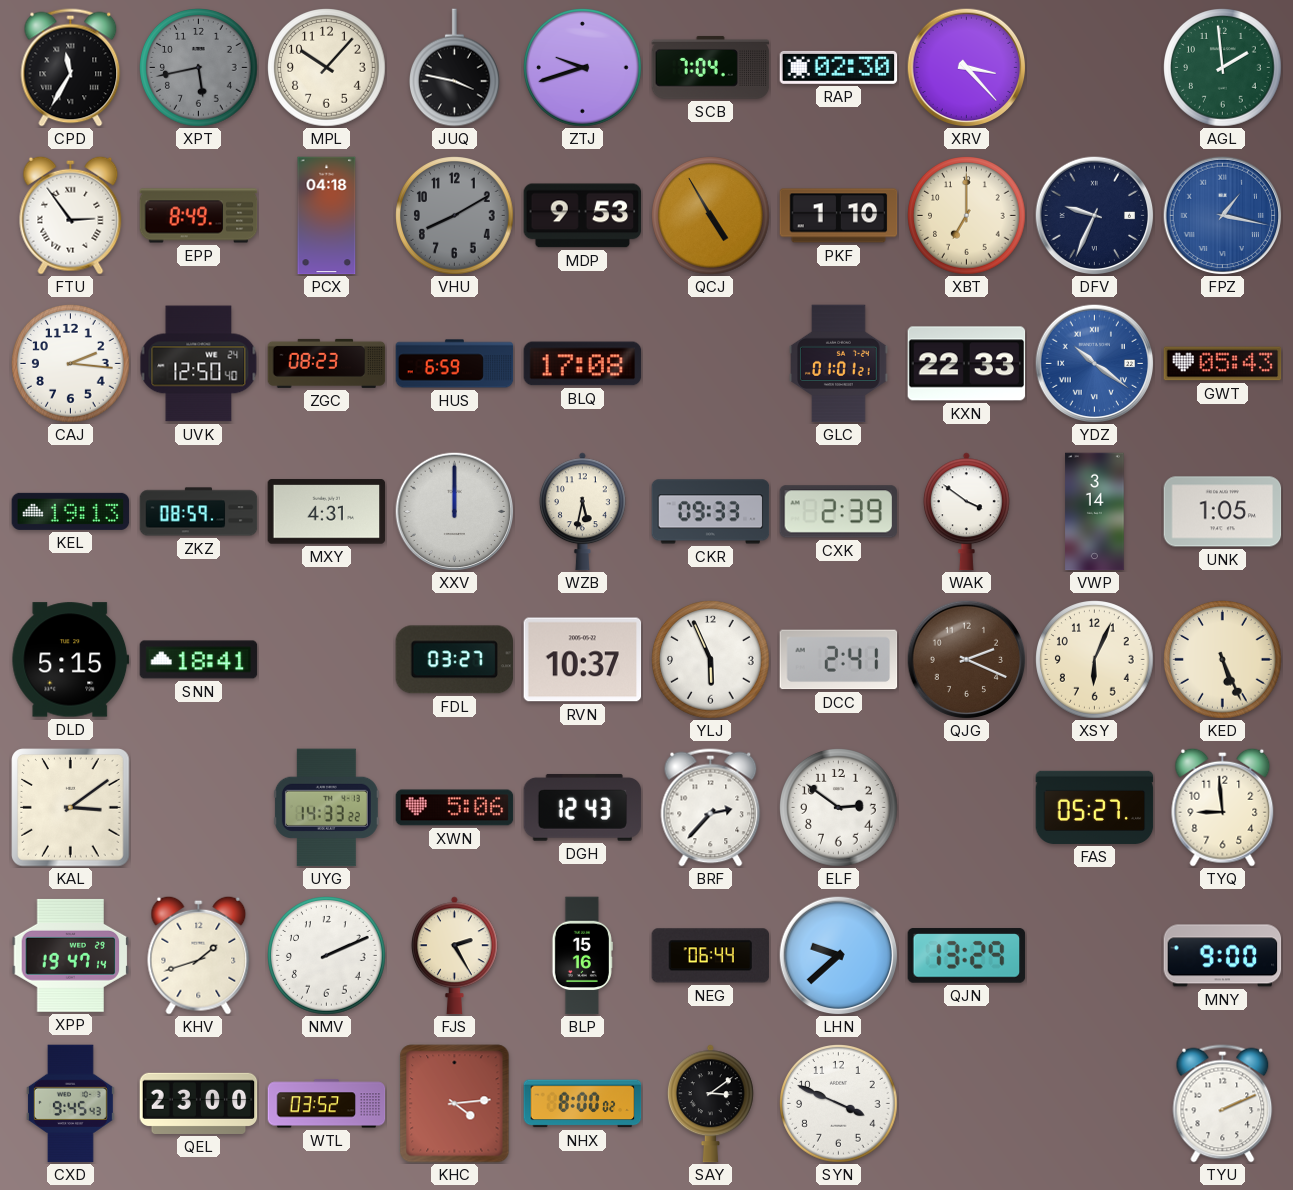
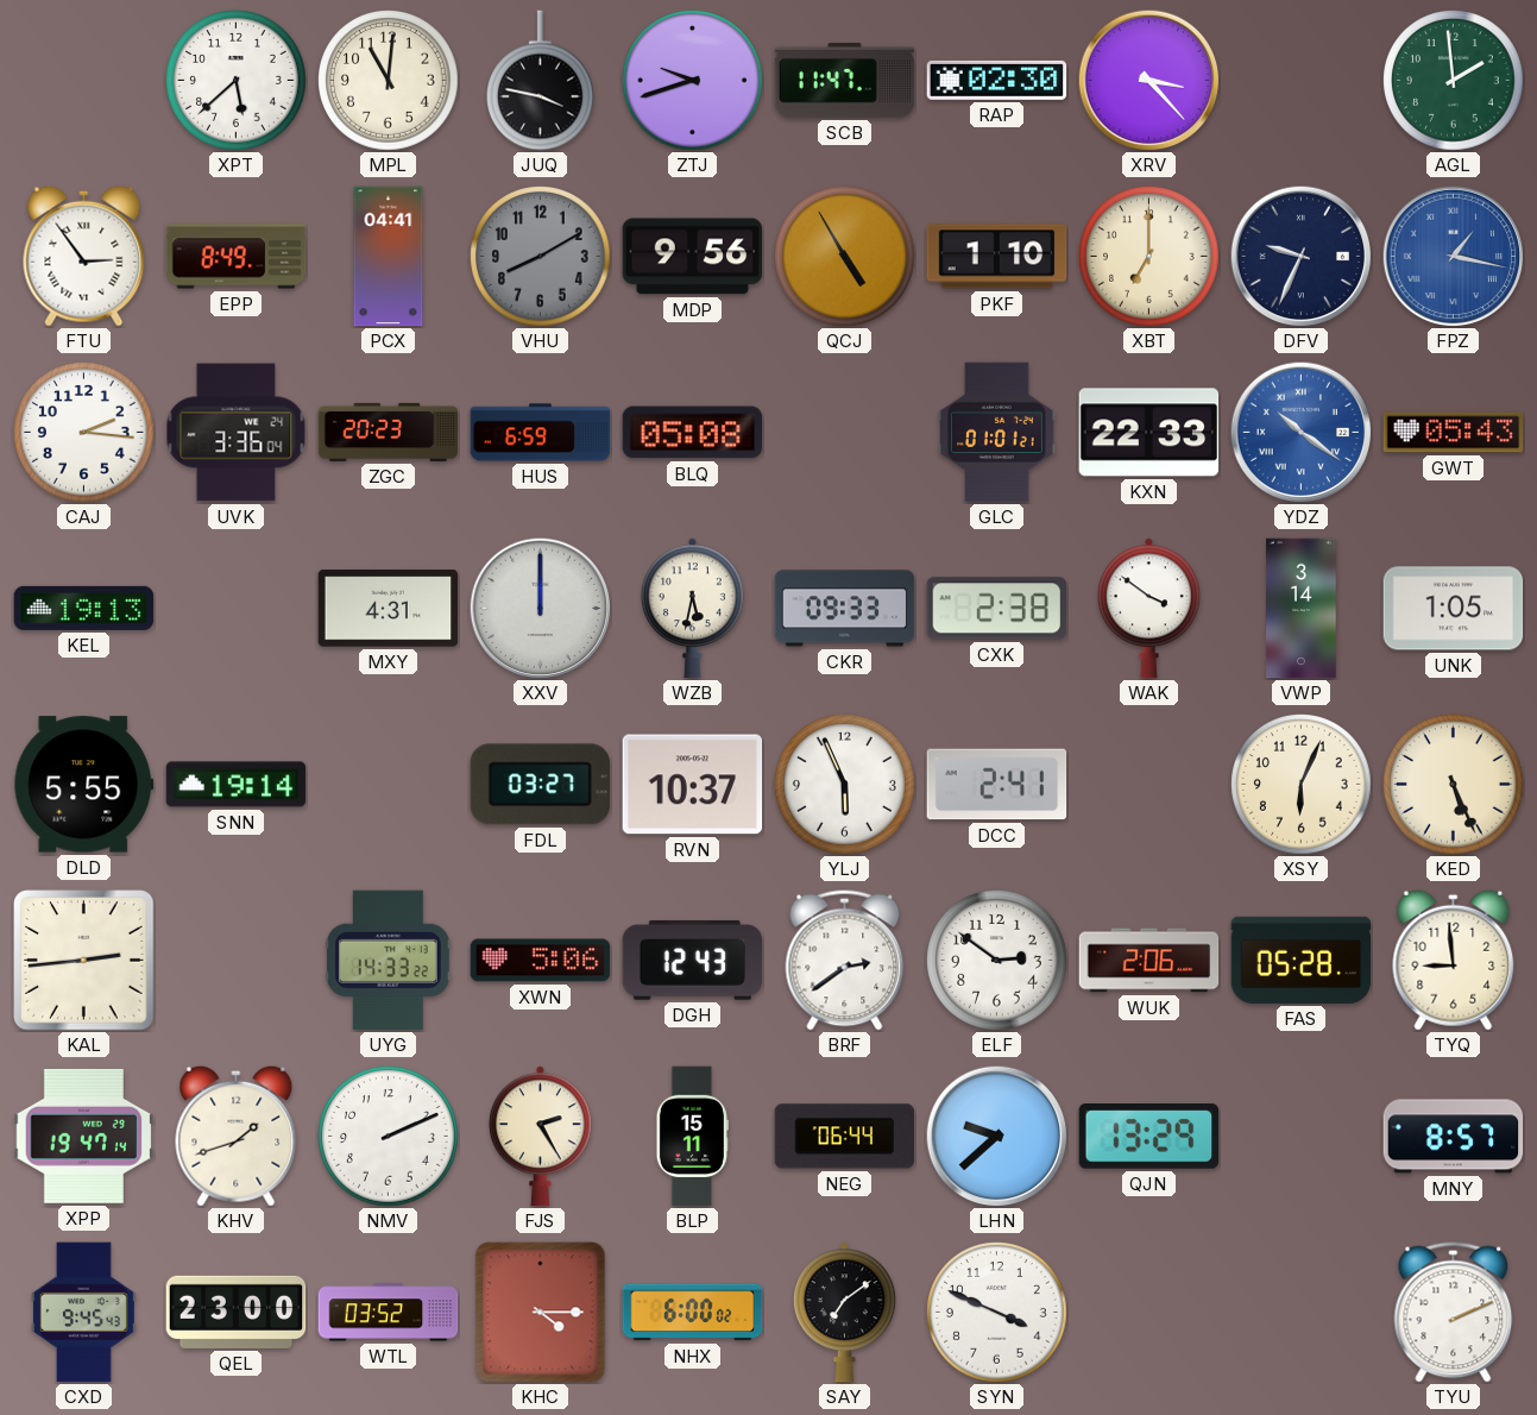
CPD: 11:35 -> none
XPT: 5:43 -> 5:38
XPT dial: grey -> white
MPL: 10:07 -> 11:01
SCB: 7:04 -> 11:47
PCX: 04:18 -> 04:41
MDP: 9:53 -> 9:56
UVK: 12:50 -> 3:36
ZGC: 08:23 -> 20:23
BLQ: 17:08 -> 05:08
ZKZ: 08:59 -> none
CXK: 2:39 -> 2:38
DLD: 5:15 -> 5:55
SNN: 18:41 -> 19:14
QJG: 2:19 -> none
KAL: 3:09 -> 2:44
BRF: 2:37 -> 2:39
WUK: none -> 2:06
FAS: 05:27 -> 05:28
BLP: 15:16 -> 15:11
MNY: 9:00 -> 8:57
KHC: 4:14 -> 4:15
NHX: 8:00 -> 6:00
SAY: 3:09 -> 7:09
